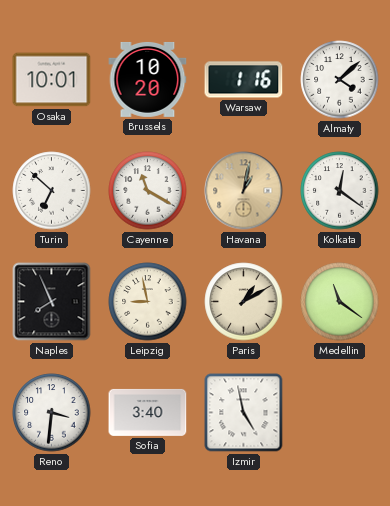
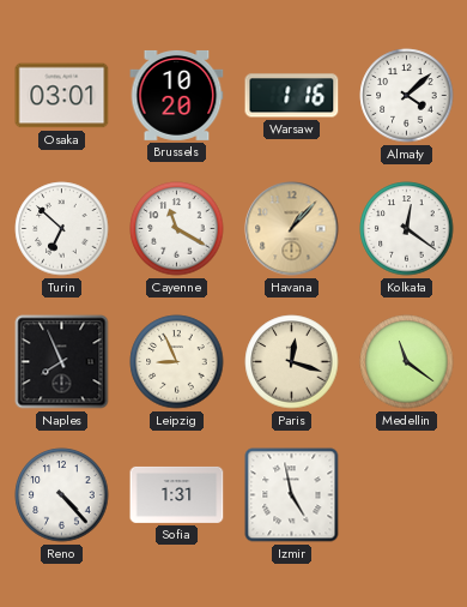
Osaka: 10:01 -> 03:01
Havana: 1:02 -> 1:07
Leipzig: 8:58 -> 8:56
Paris: 1:10 -> 12:18
Reno: 3:31 -> 4:23
Sofia: 3:40 -> 1:31
